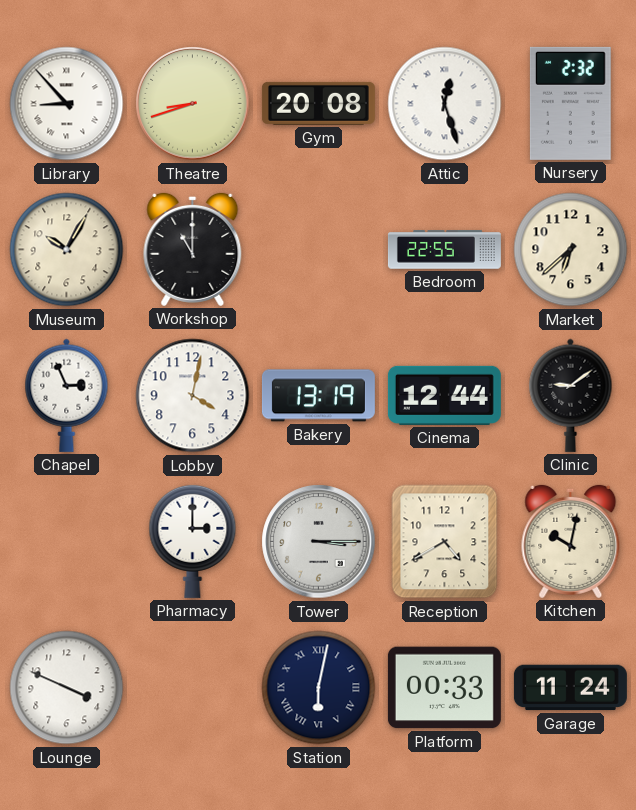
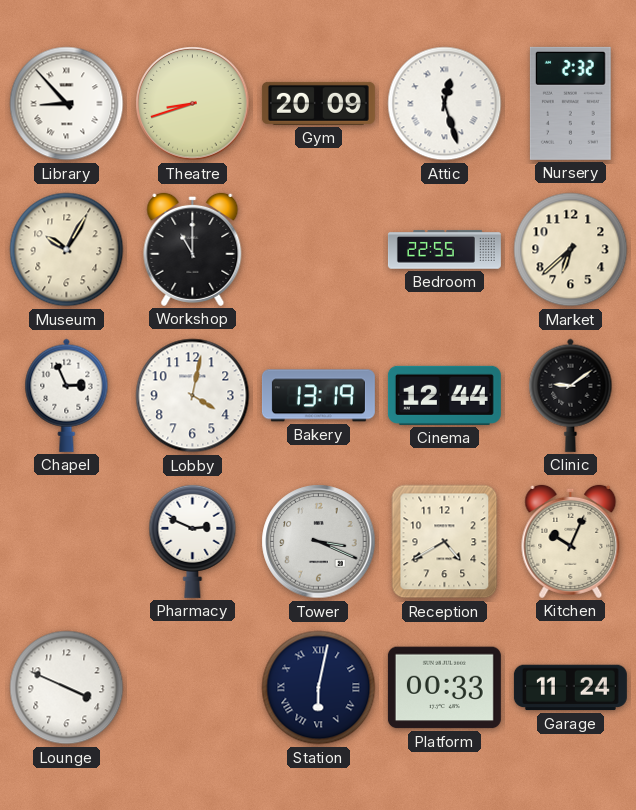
Gym: 20:08 -> 20:09
Pharmacy: 3:00 -> 2:49
Tower: 3:15 -> 3:19
Kitchen: 10:02 -> 10:04
